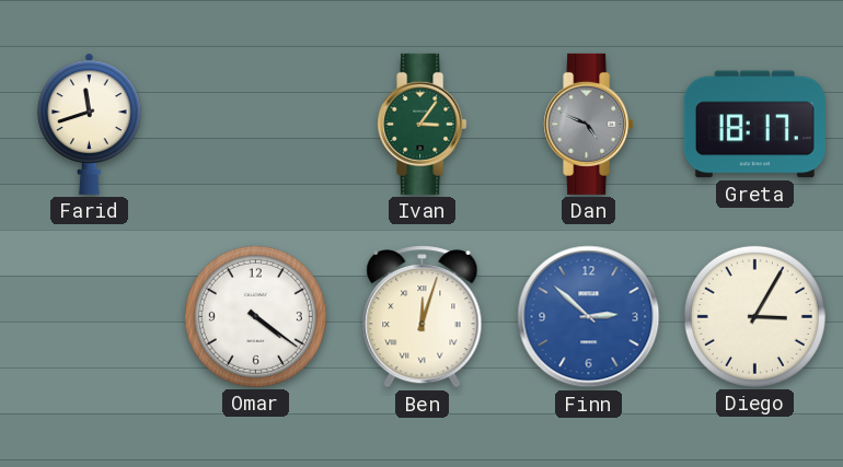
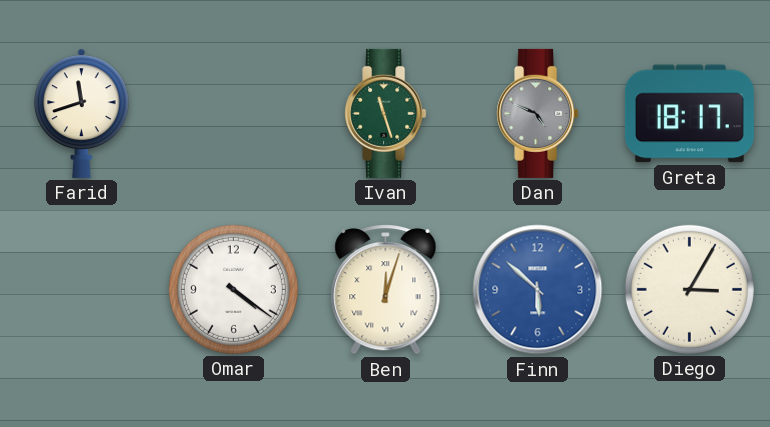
Ivan: 3:06 -> 11:27
Finn: 2:52 -> 5:52
